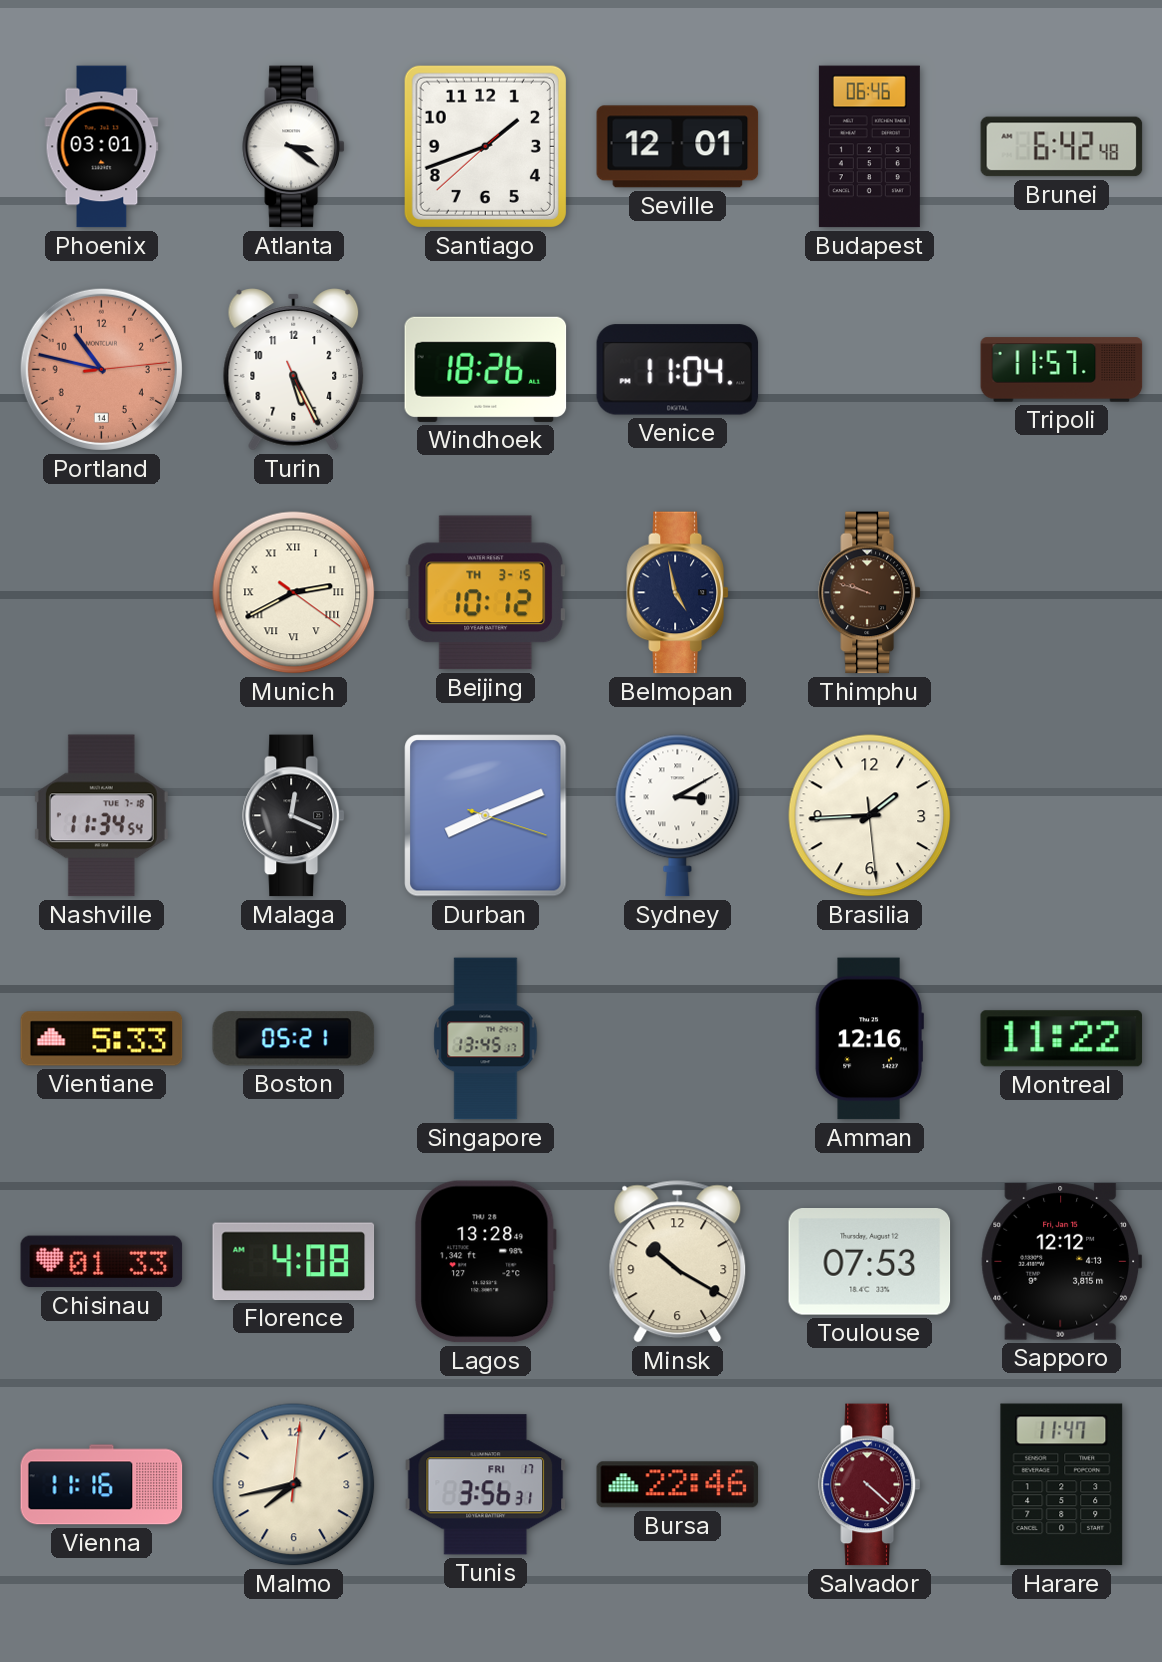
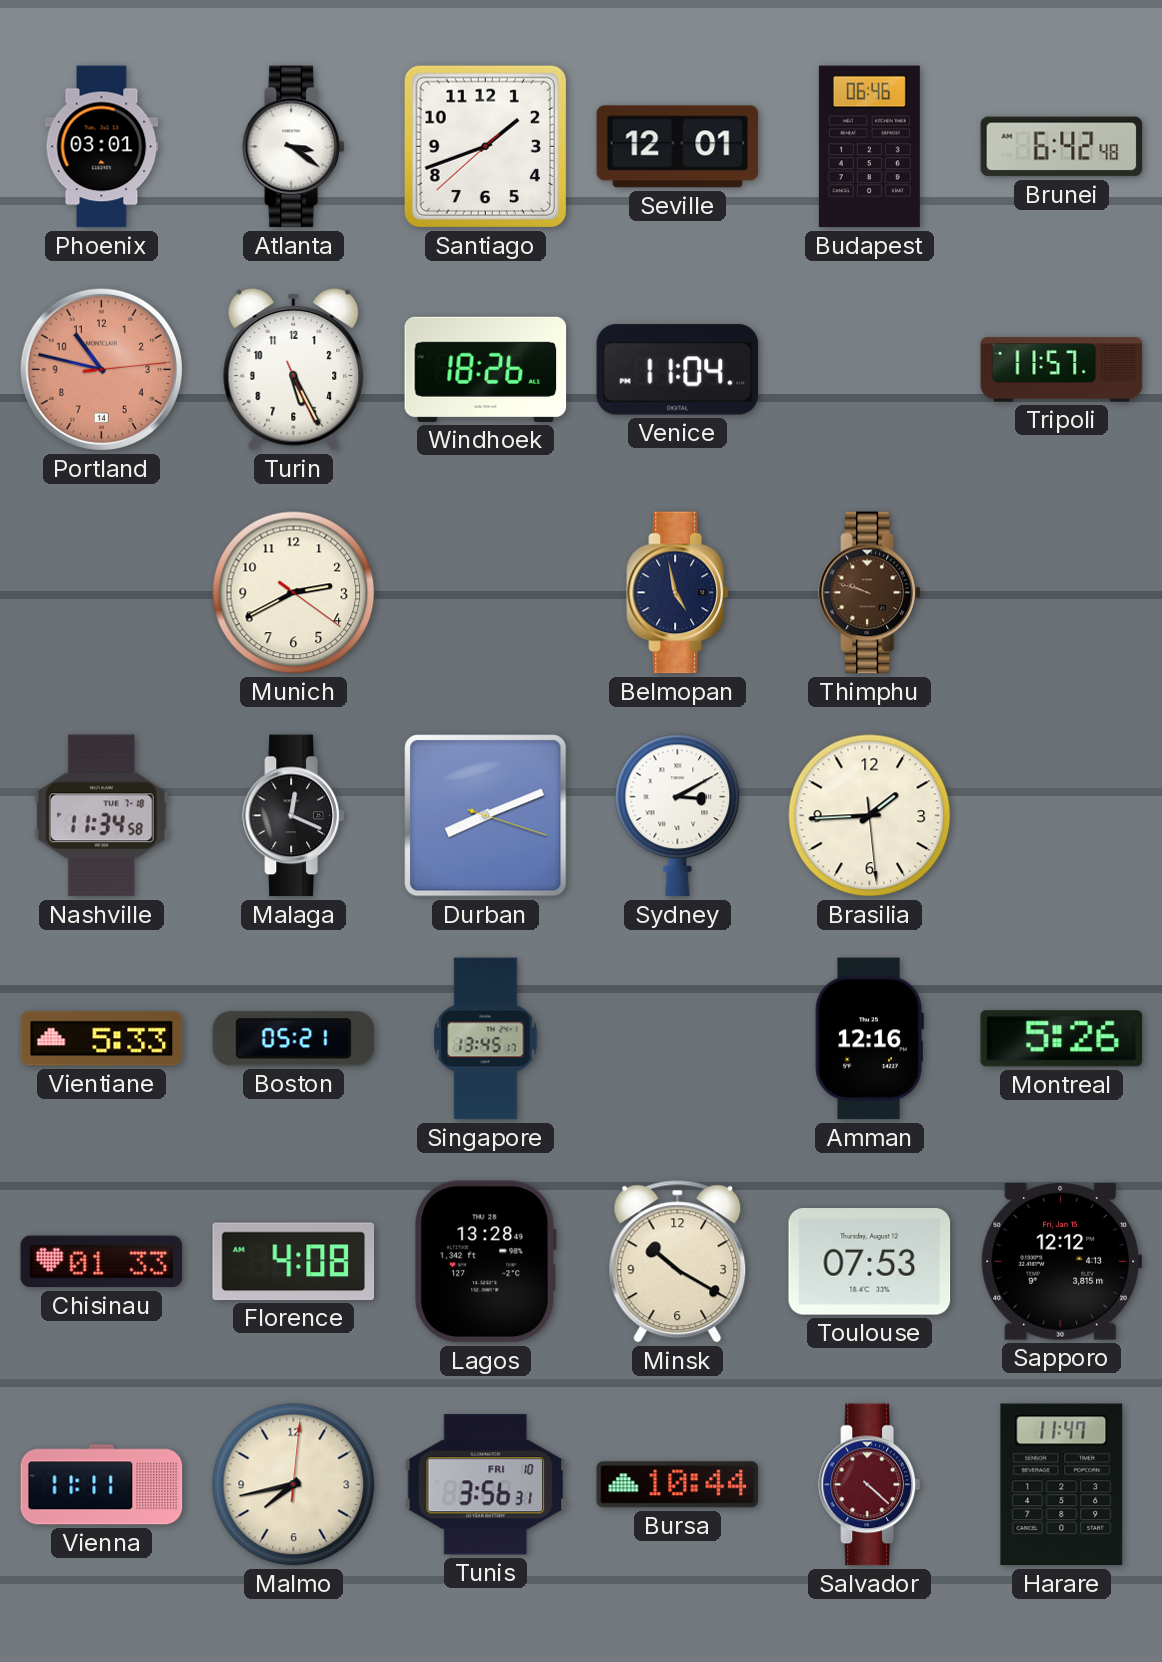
Munich numerals: Roman -> Arabic
Beijing: 10:12 -> none
Nashville: 11:34:54 -> 11:34:58
Montreal: 11:22 -> 5:26
Vienna: 11:16 -> 11:11
Tunis date: FRI 17 -> FRI 10
Bursa: 22:46 -> 10:44
